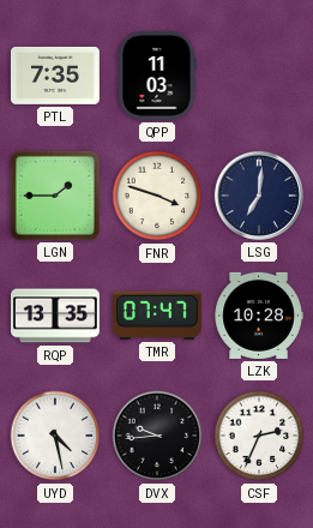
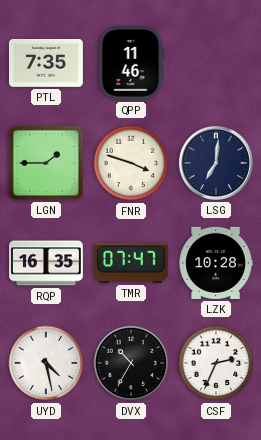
QPP: 11:03 -> 11:46
RQP: 13:35 -> 16:35
DVX: 9:44 -> 10:35
